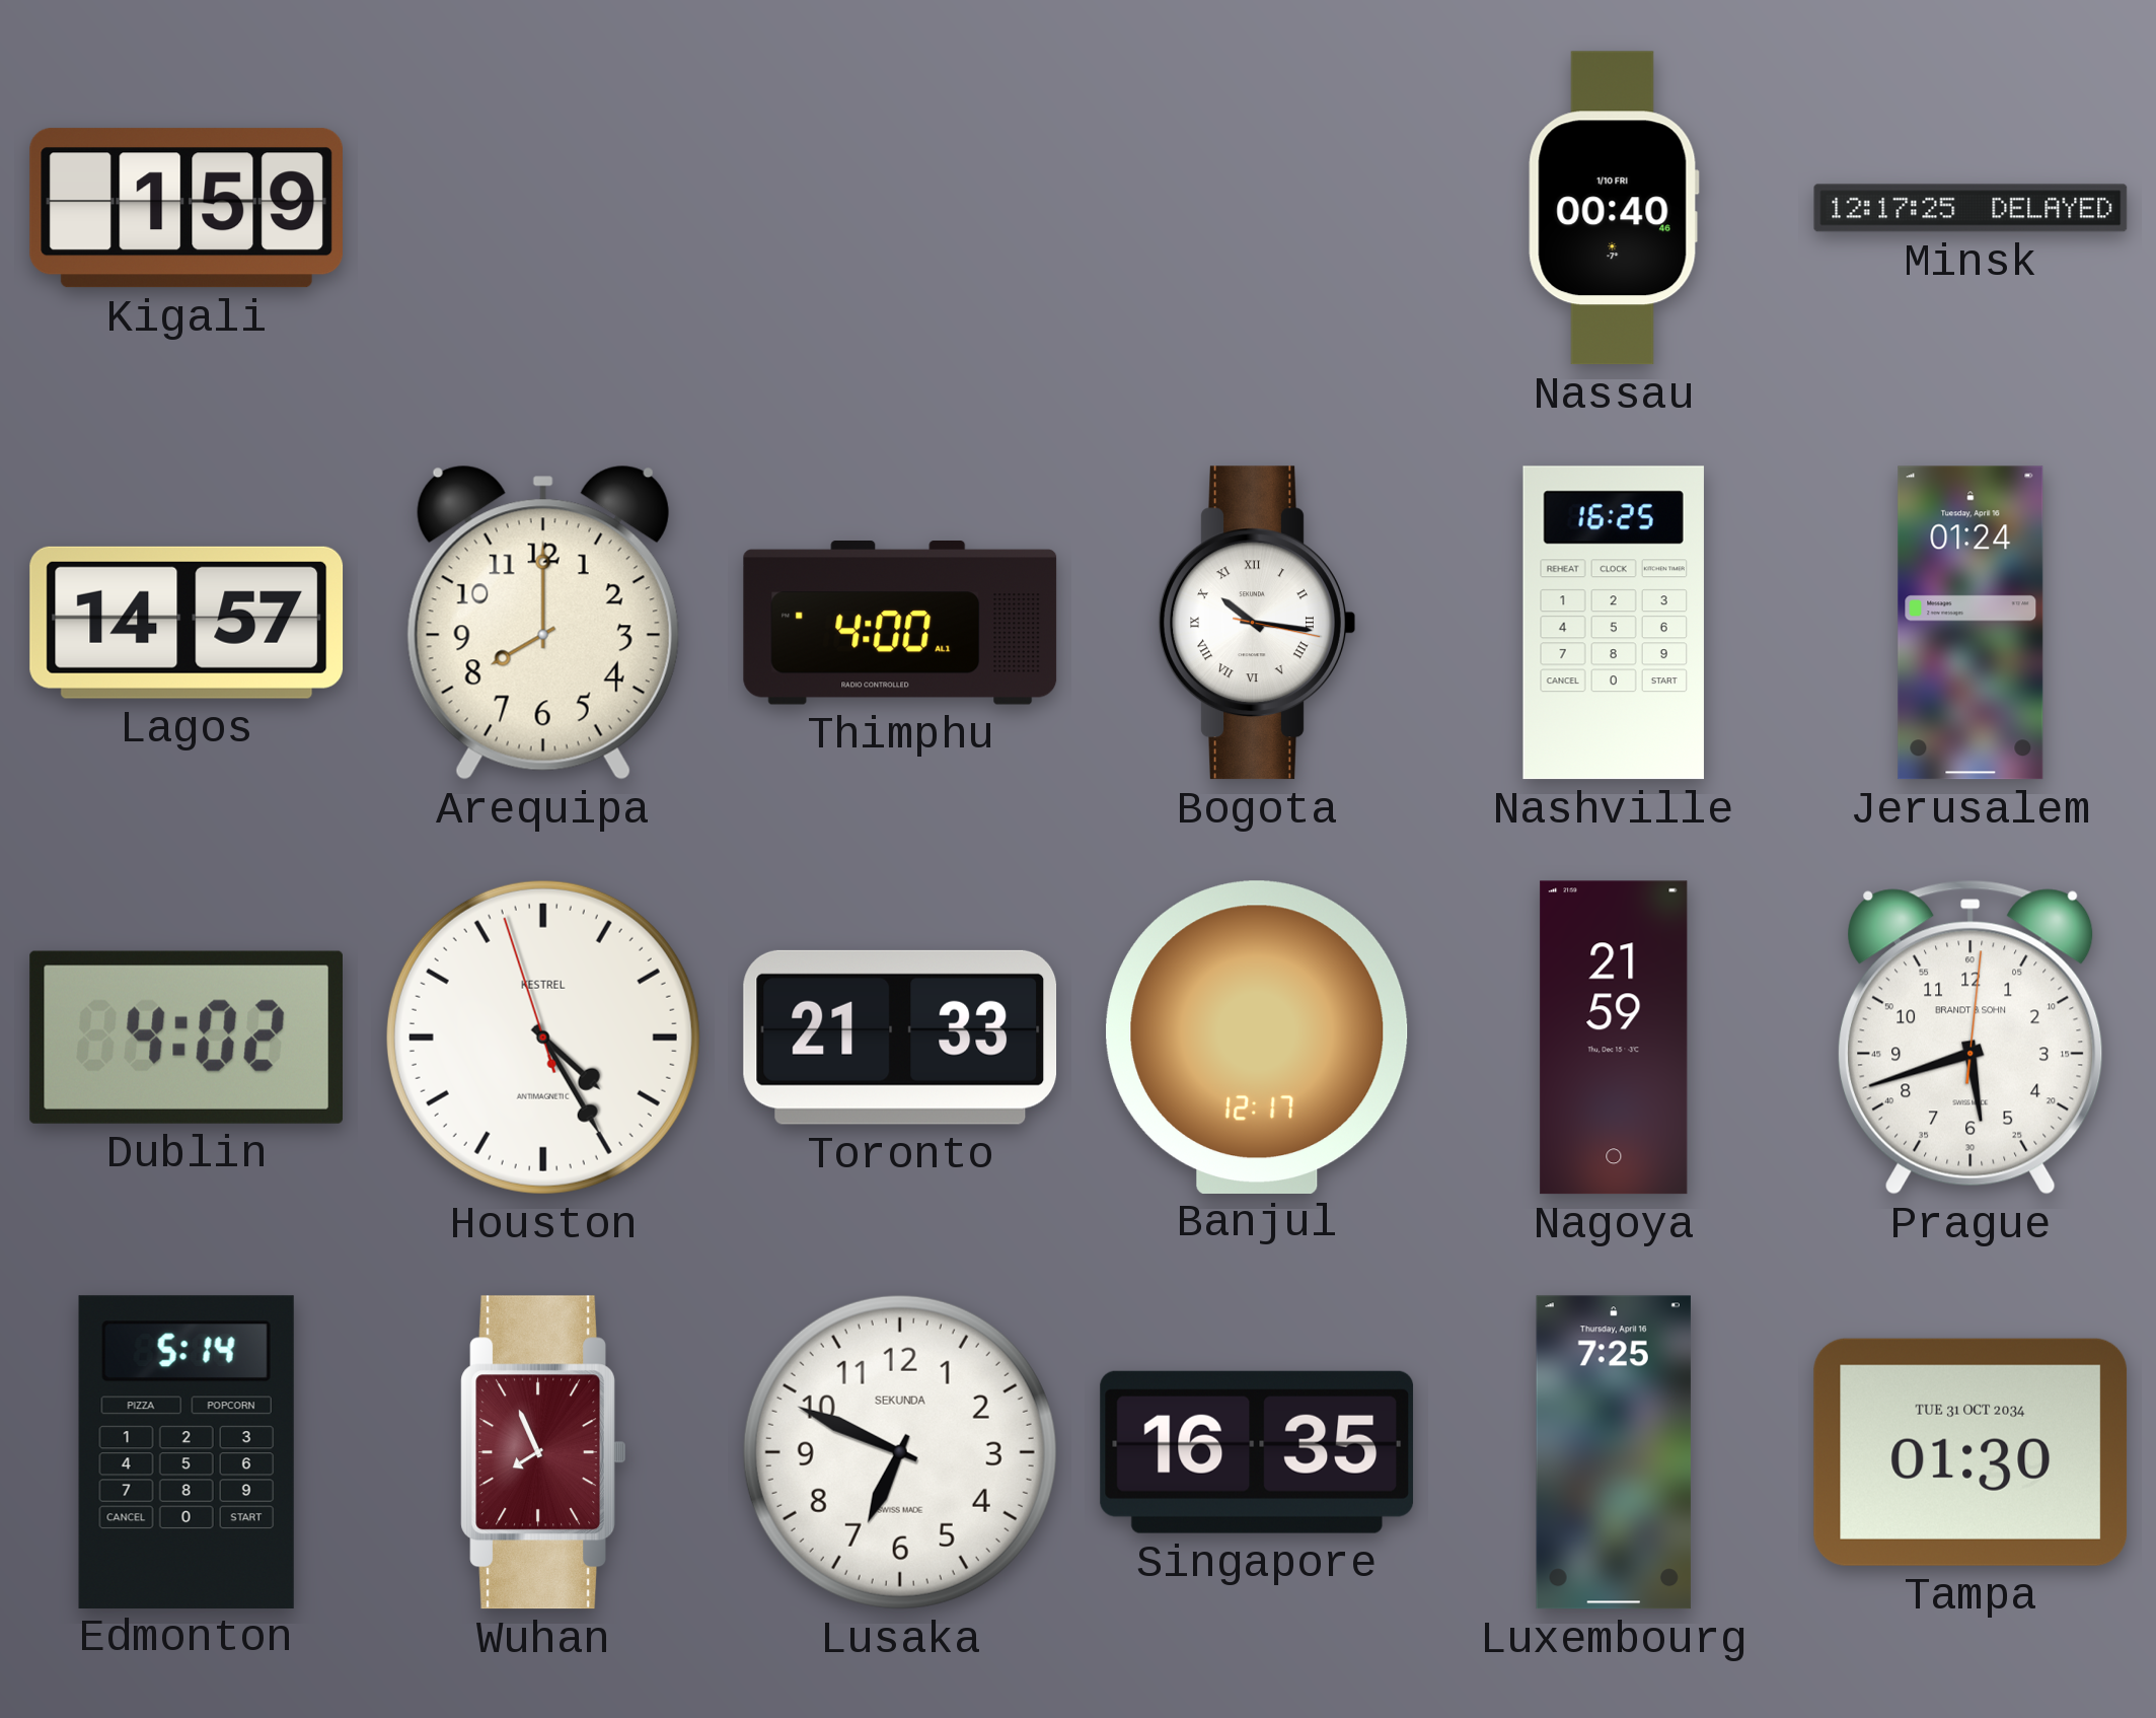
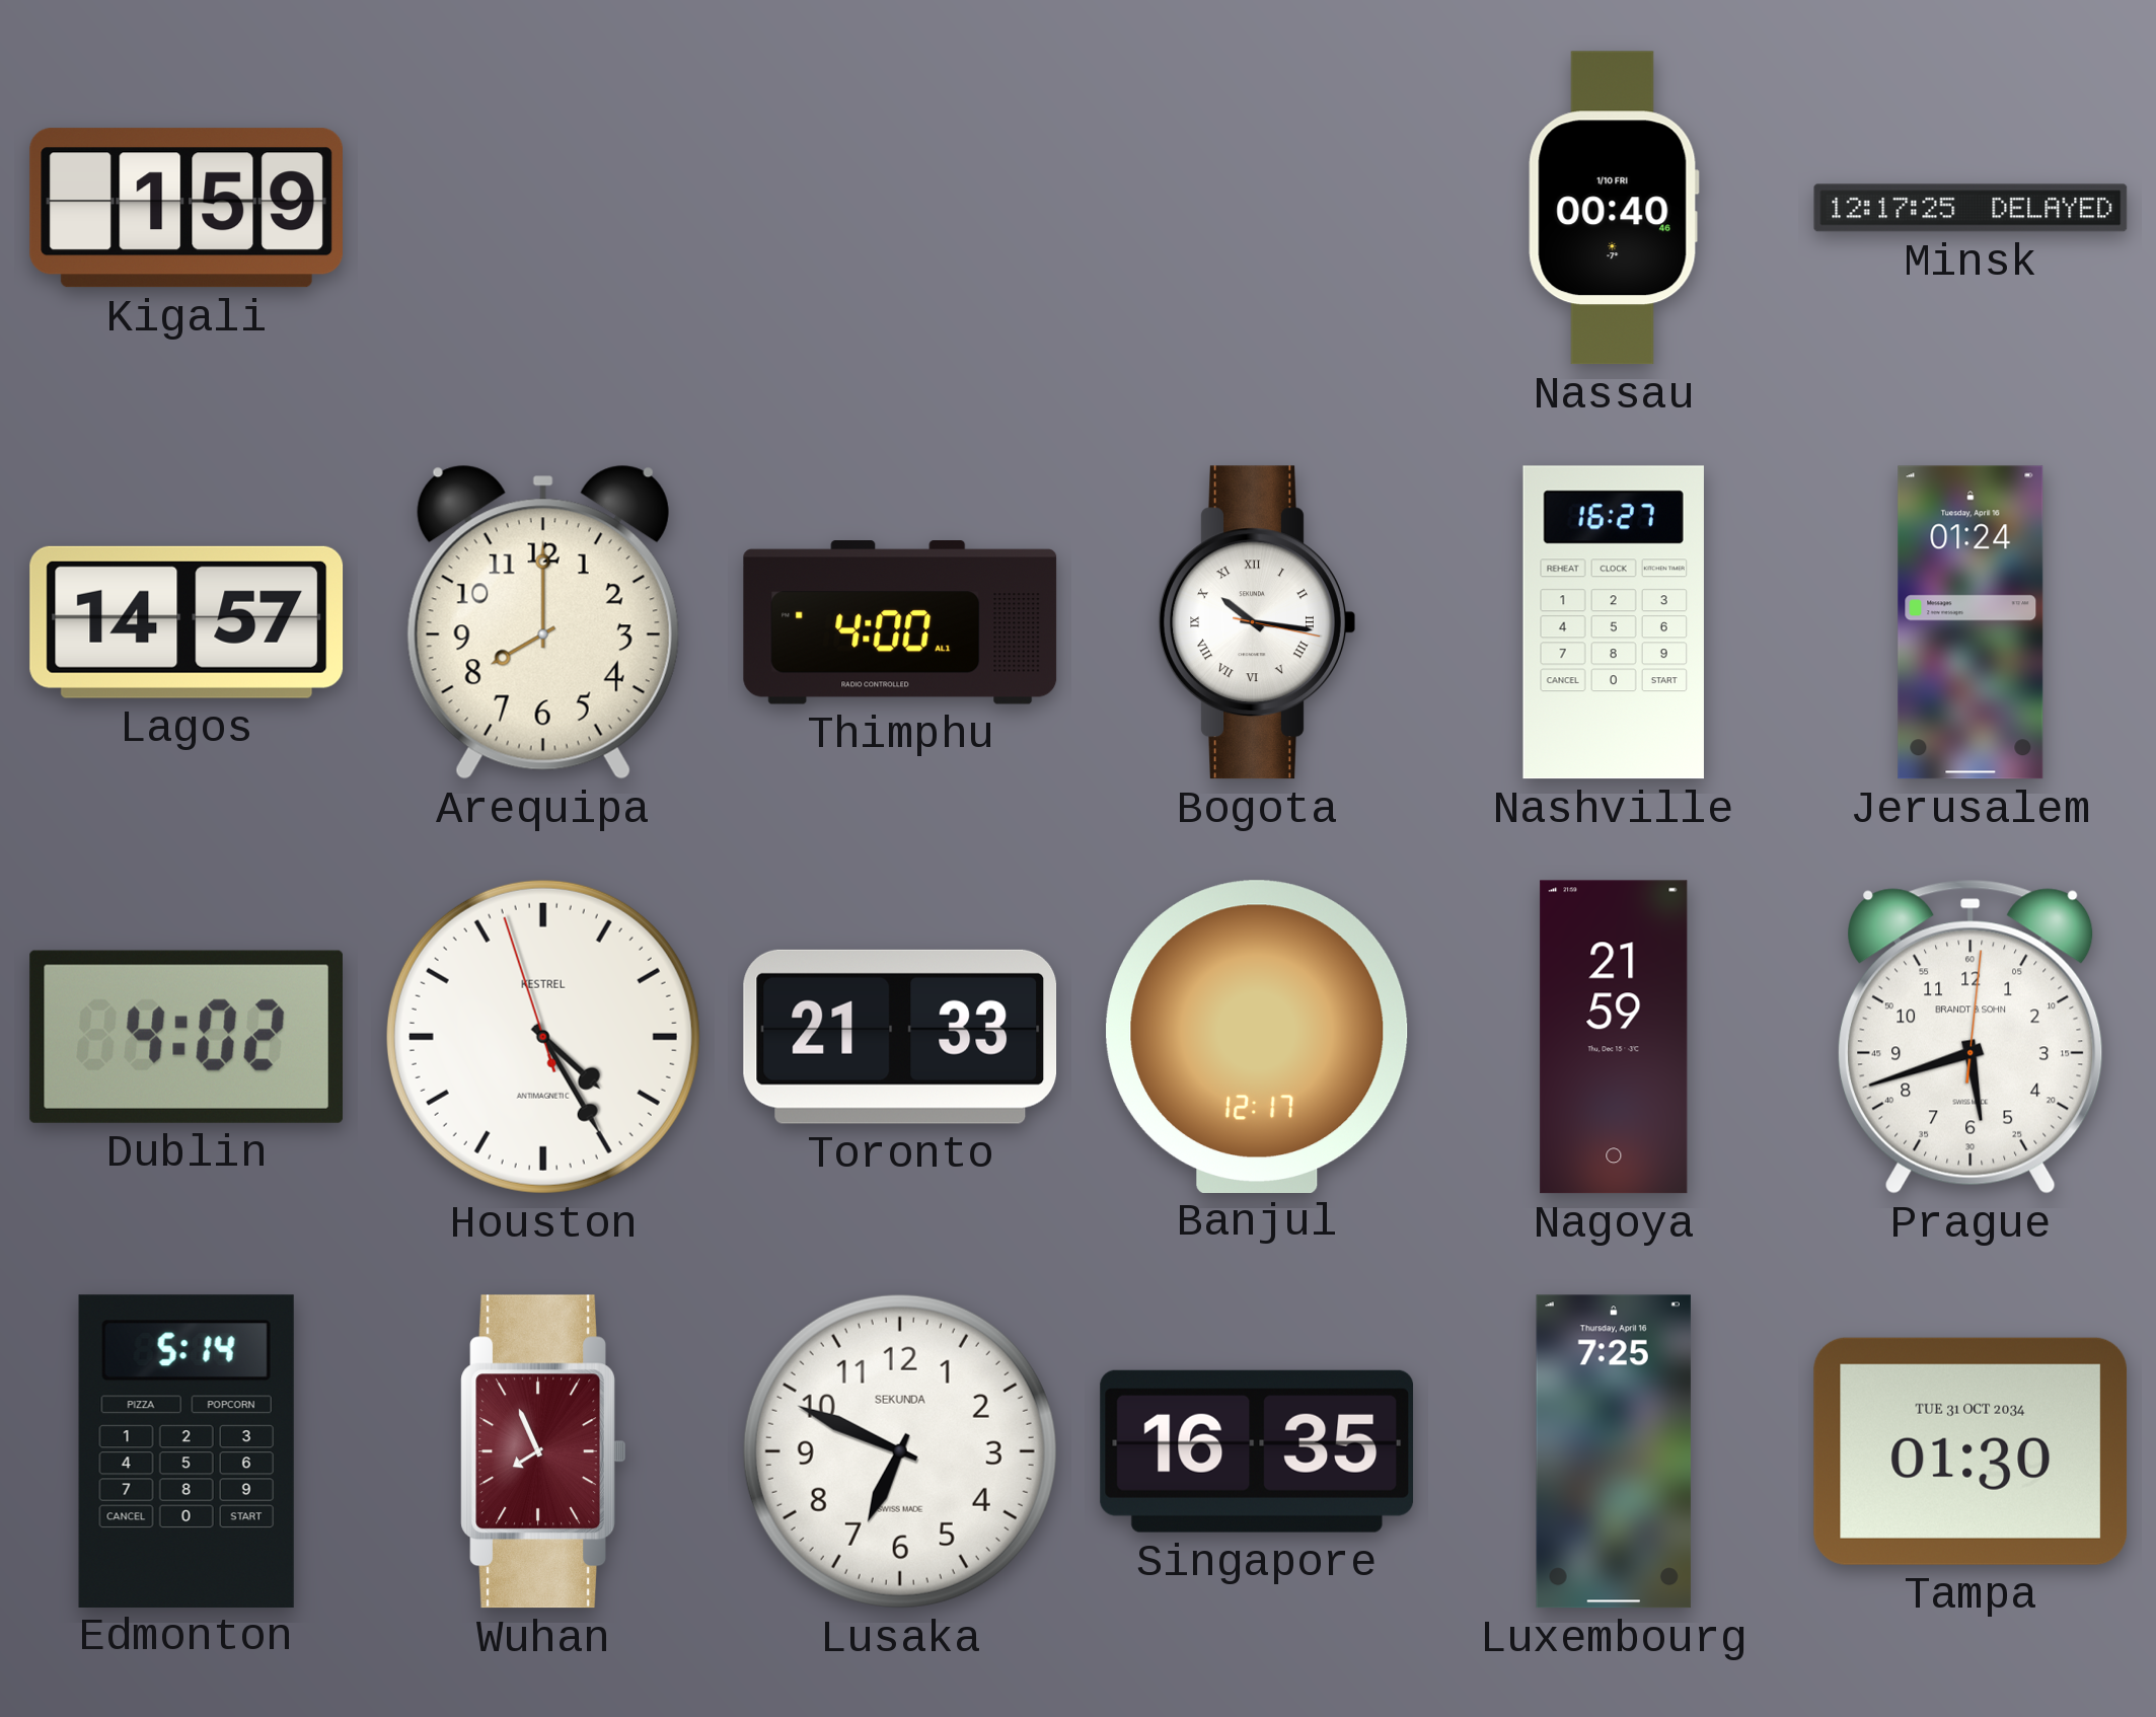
Nashville: 16:25 -> 16:27
